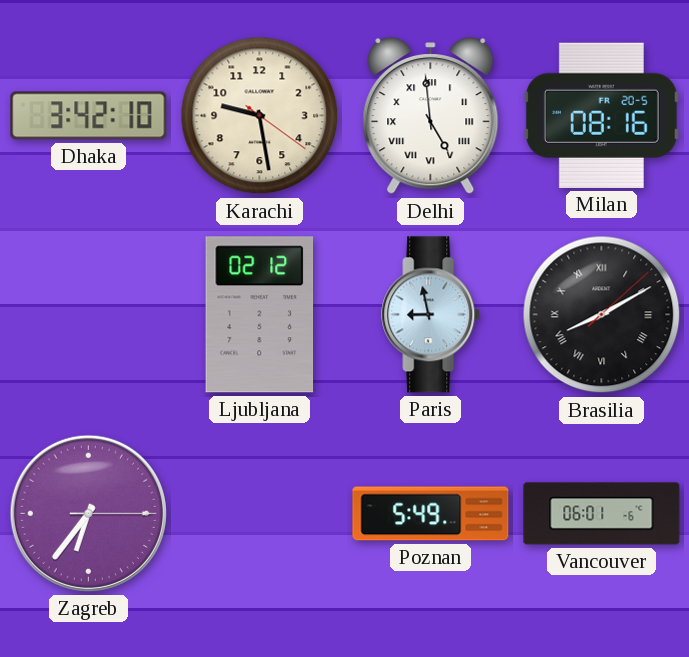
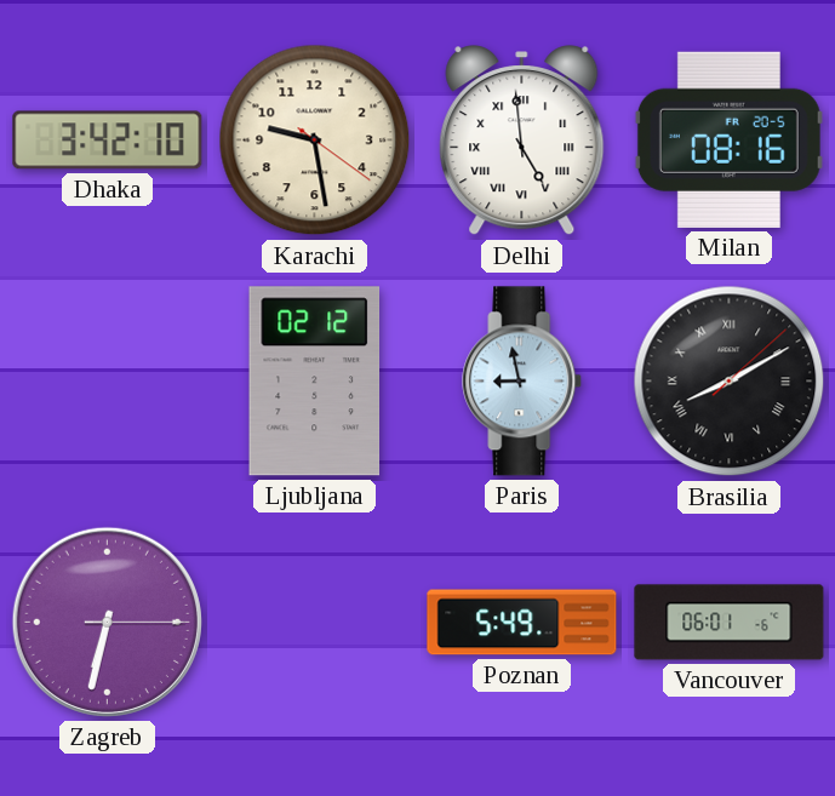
Zagreb: 6:36 -> 6:32
